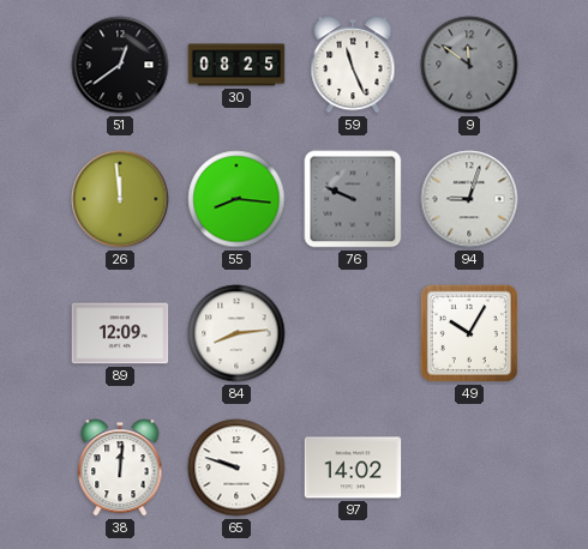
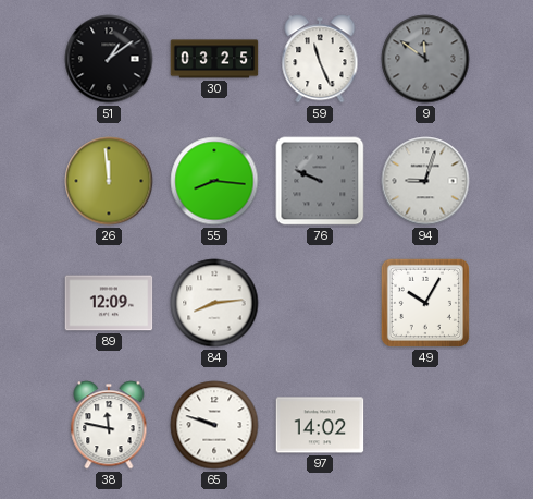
51: 12:39 -> 1:09
30: 08:25 -> 03:25
38: 12:01 -> 11:47
